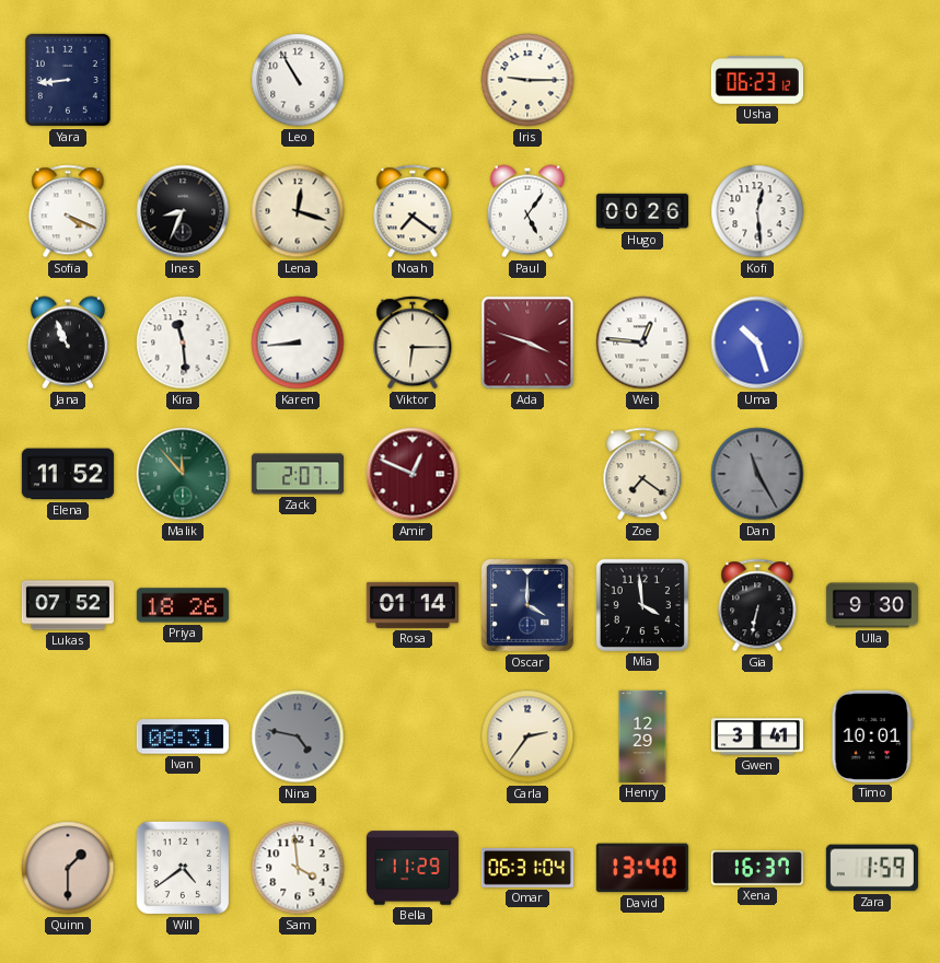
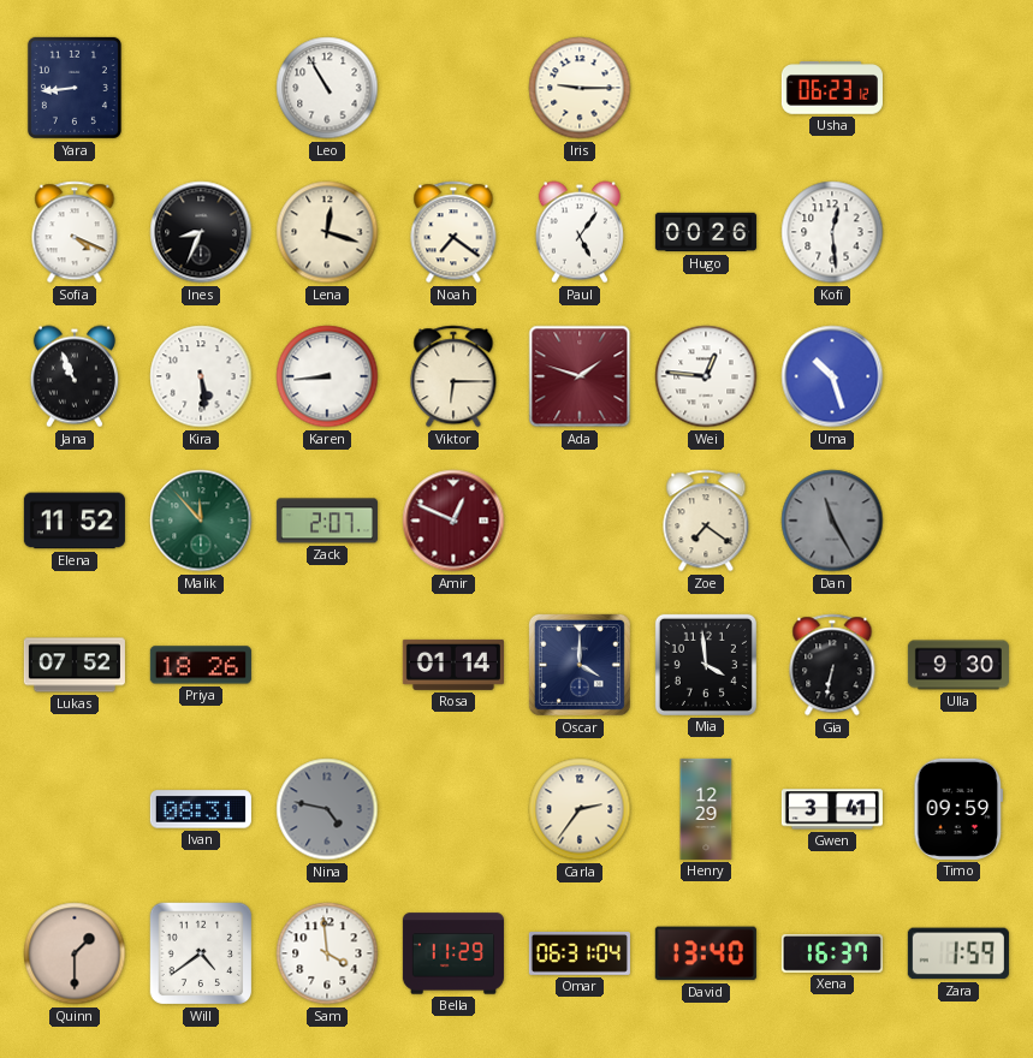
Kira: 11:29 -> 5:29
Ada: 3:48 -> 1:48
Timo: 10:01 -> 09:59
